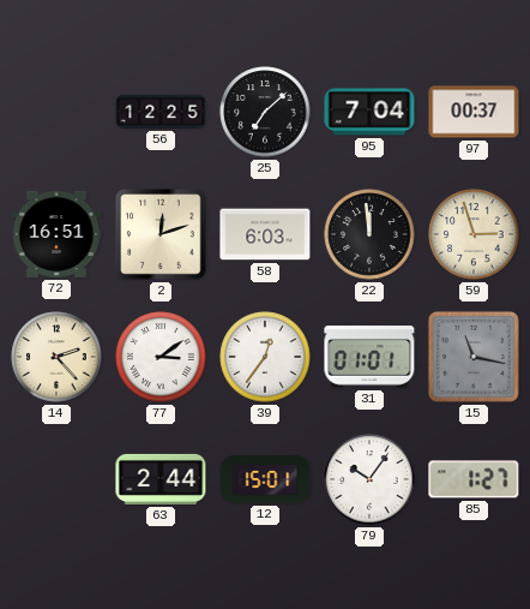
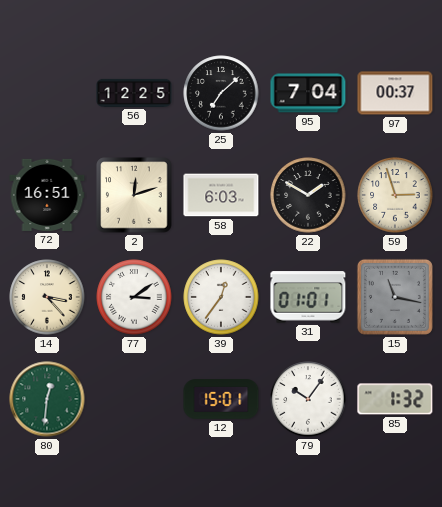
22: 11:59 -> 1:50
14: 2:23 -> 3:23
80: none -> 12:31
63: 2:44 -> none
85: 1:27 -> 1:32
